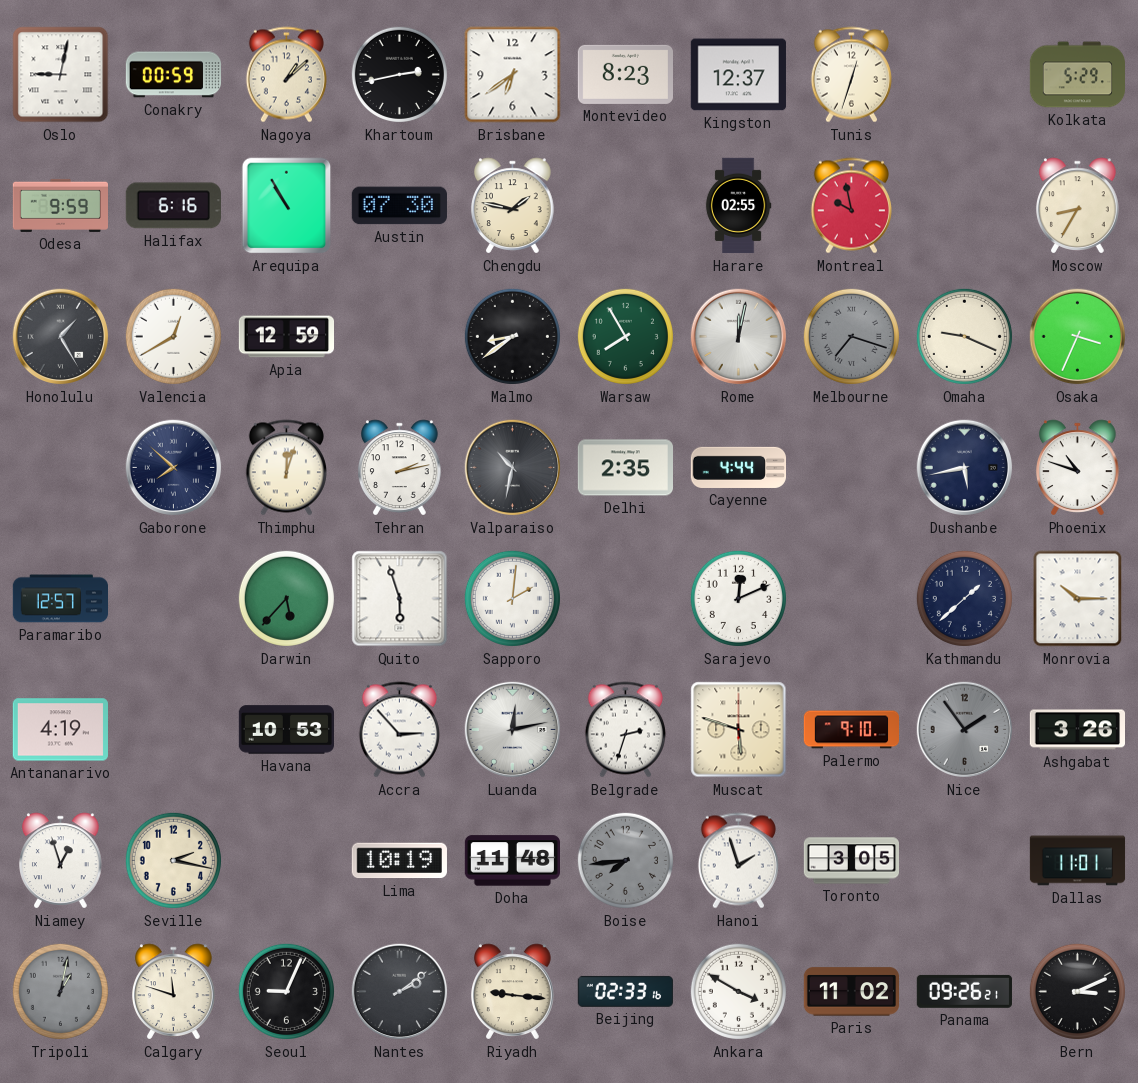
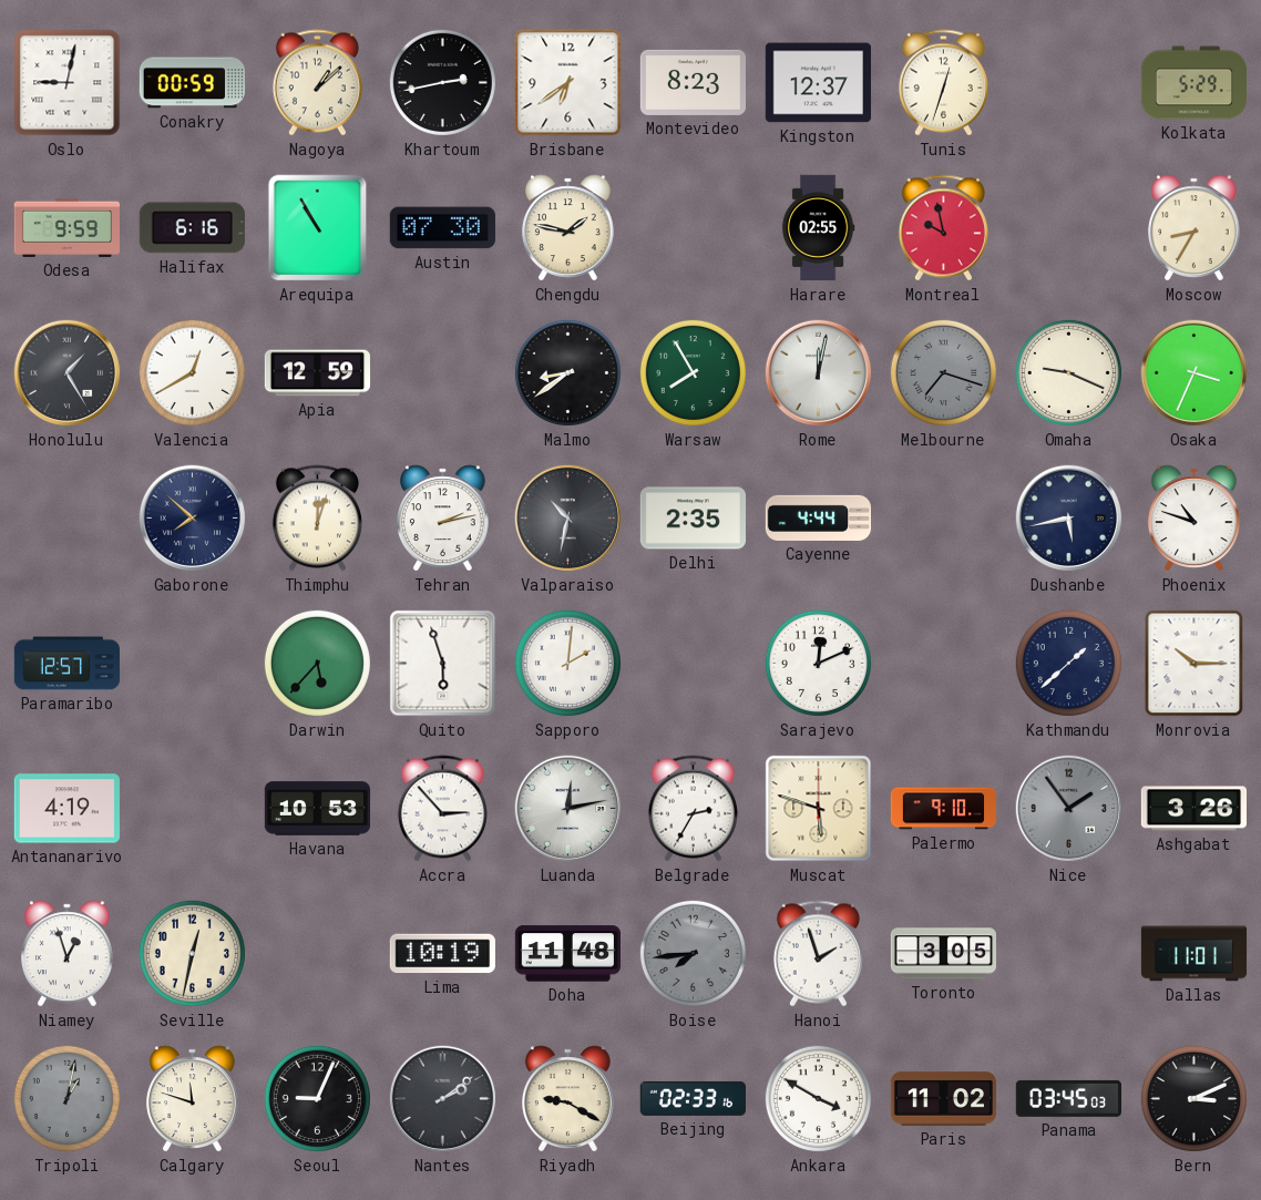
Belgrade: 2:33 -> 2:35
Seville: 2:17 -> 12:32
Riyadh: 9:16 -> 9:20
Panama: 09:26 -> 03:45
